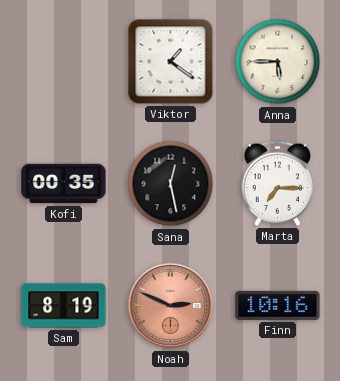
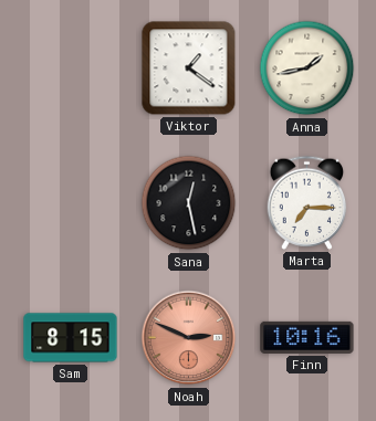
Anna: 5:45 -> 1:43
Kofi: 00:35 -> none
Sam: 8:19 -> 8:15
